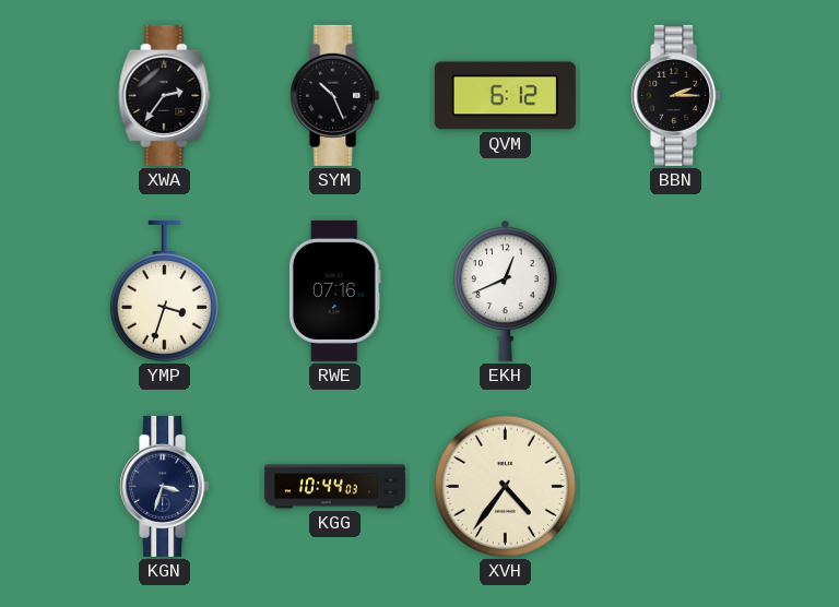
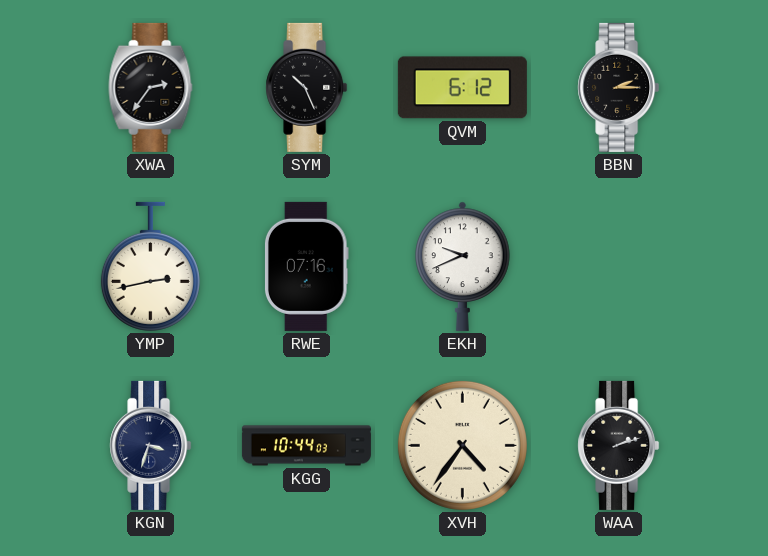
YMP: 3:33 -> 2:43
EKH: 12:41 -> 9:41
WAA: none -> 2:12
